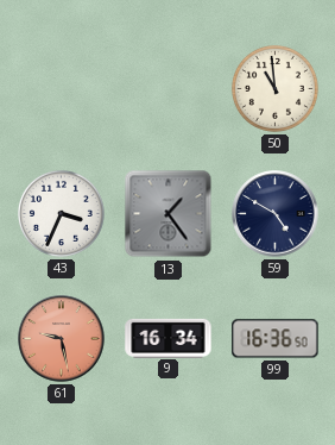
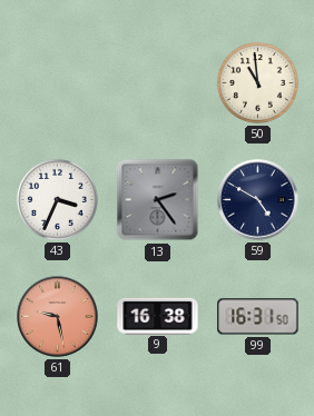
13: 1:24 -> 2:24
9: 16:34 -> 16:38
99: 16:36 -> 16:31
